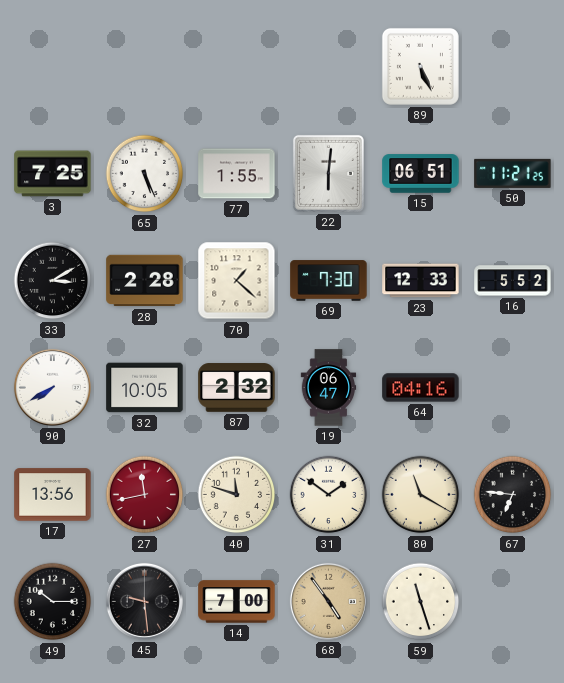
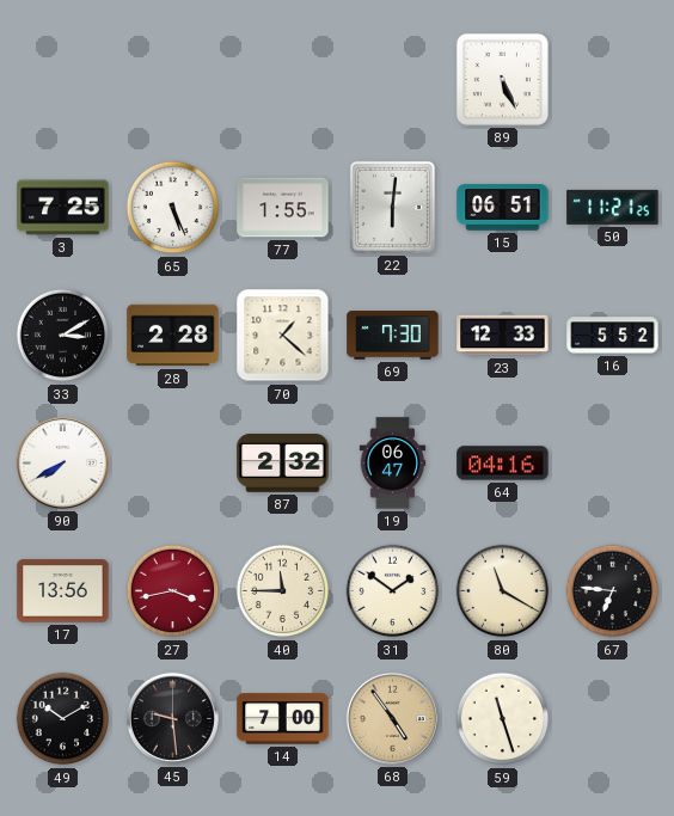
32: 10:05 -> none
27: 11:43 -> 3:43
40: 11:48 -> 11:45
49: 10:15 -> 10:10
